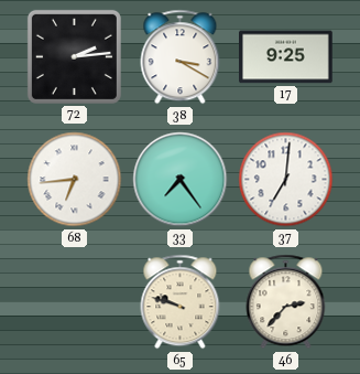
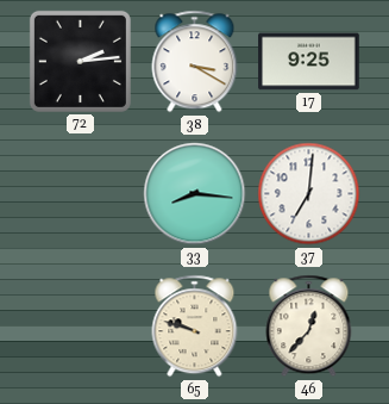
68: 6:44 -> none
33: 7:24 -> 8:16
46: 2:37 -> 12:37
